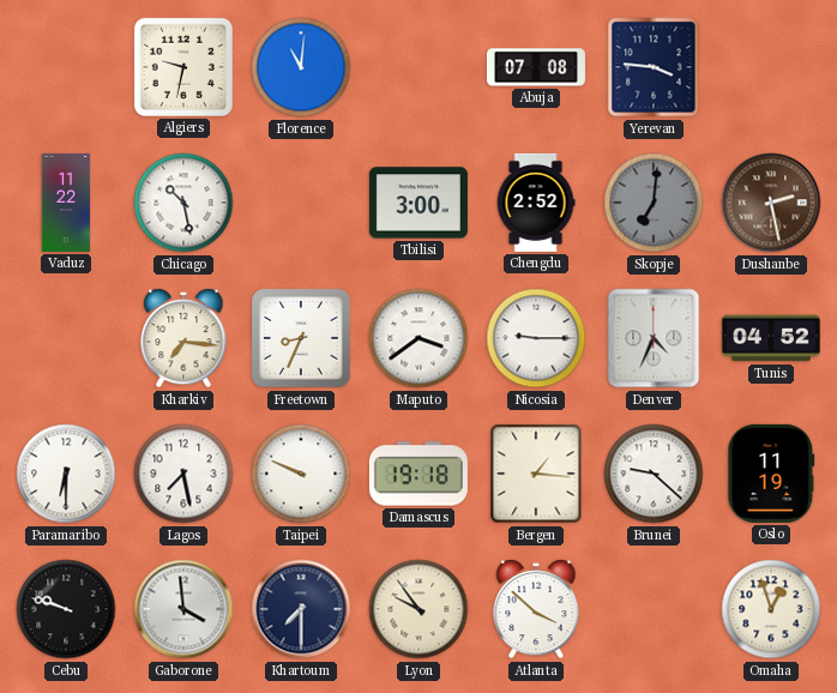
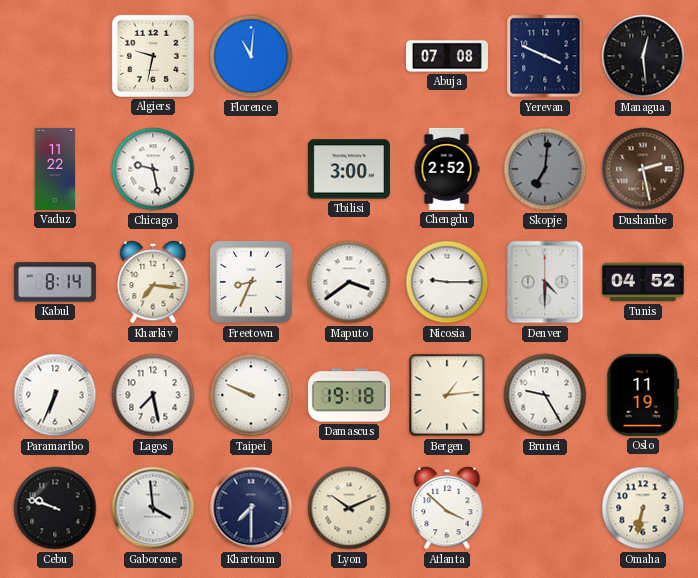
Yerevan: 3:46 -> 3:49
Managua: none -> 12:29
Chicago: 10:28 -> 9:28
Kabul: none -> 8:14
Denver: 4:34 -> 4:30
Paramaribo: 6:30 -> 6:34
Bergen: 1:16 -> 1:14
Brunei: 9:22 -> 9:25
Lyon: 9:54 -> 10:11
Omaha: 12:57 -> 6:32
